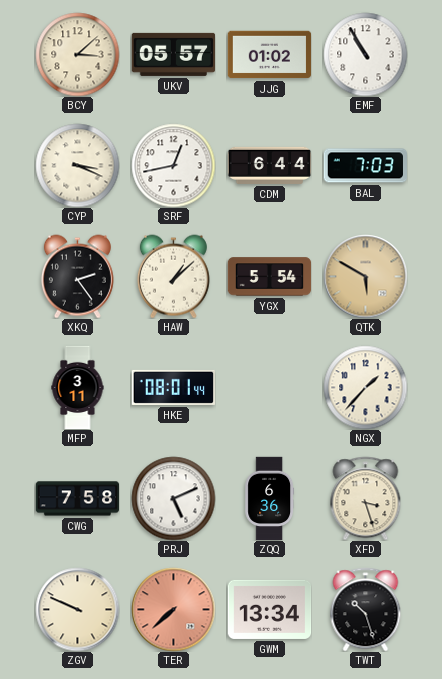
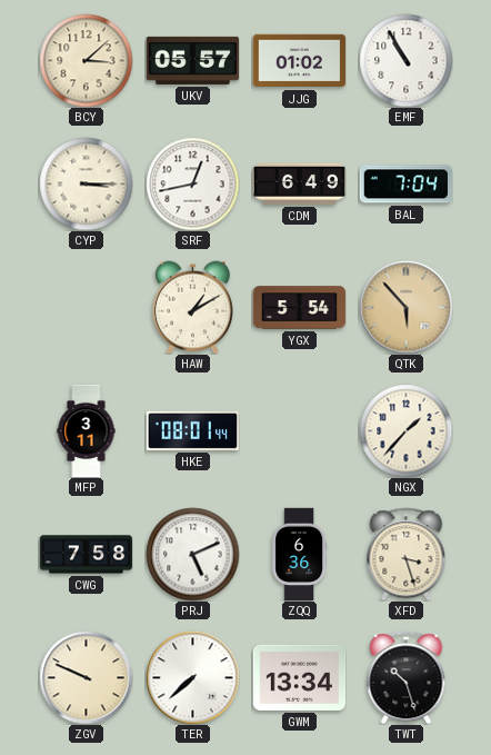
CYP: 3:19 -> 3:15
CDM: 6:44 -> 6:49
BAL: 7:03 -> 7:04
XKQ: 2:24 -> none
HAW: 1:08 -> 1:10
QTK: 5:50 -> 5:53
TER dial: salmon -> white
